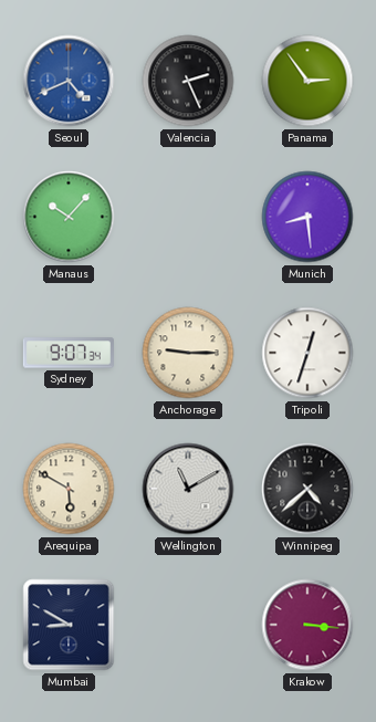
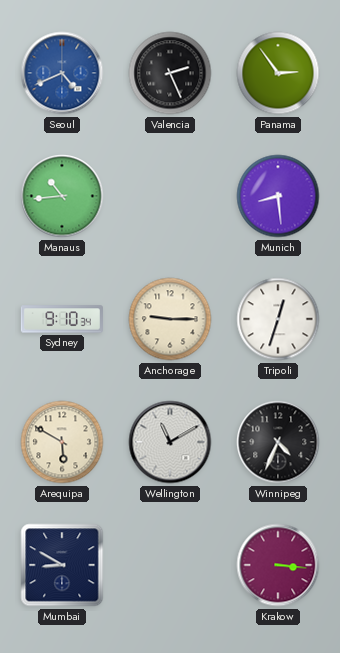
Manaus: 10:07 -> 10:44
Sydney: 9:07 -> 9:10
Winnipeg: 4:38 -> 4:34
